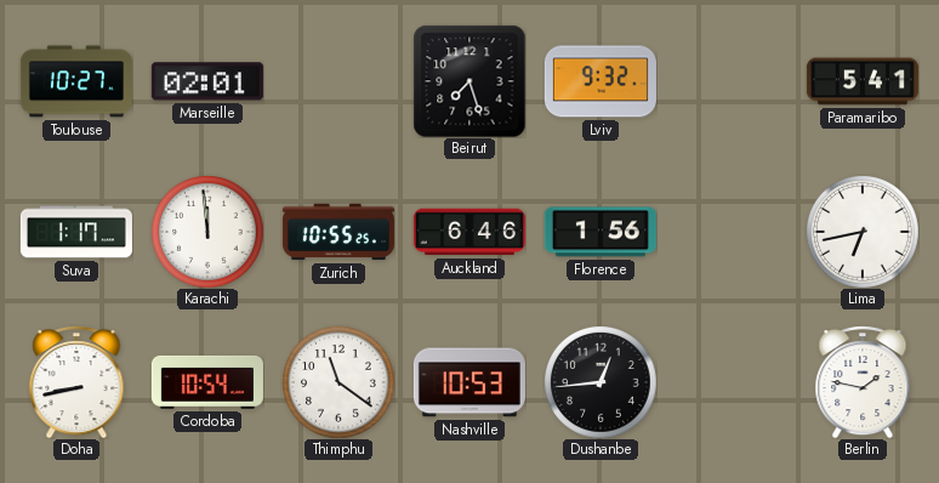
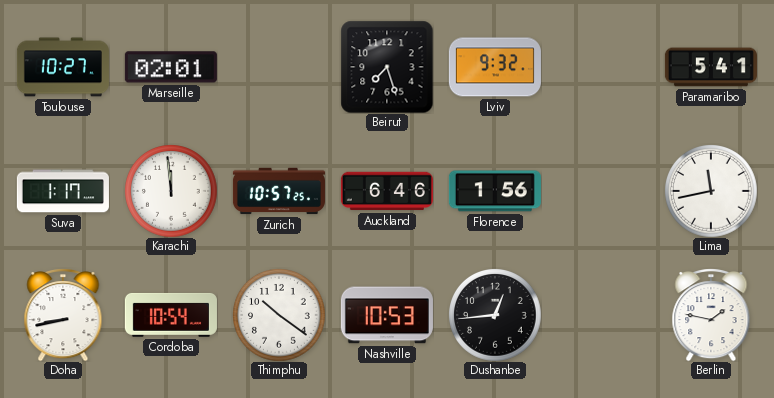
Zurich: 10:55 -> 10:57
Lima: 6:43 -> 11:43
Thimphu: 11:21 -> 10:21
